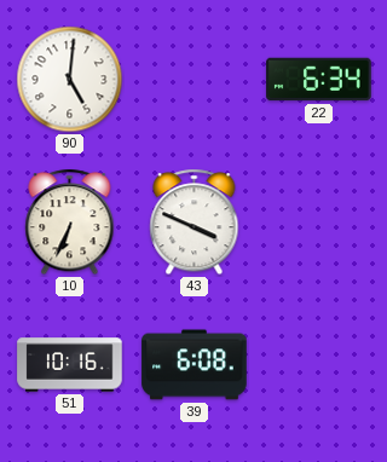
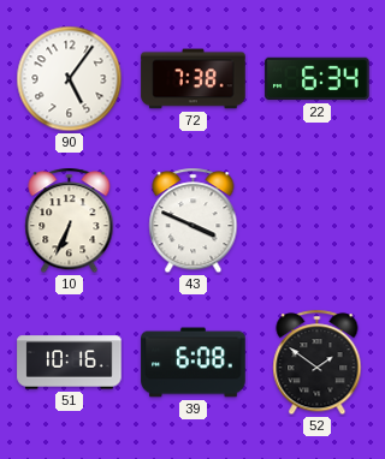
90: 5:01 -> 5:06
72: none -> 7:38
52: none -> 1:51
